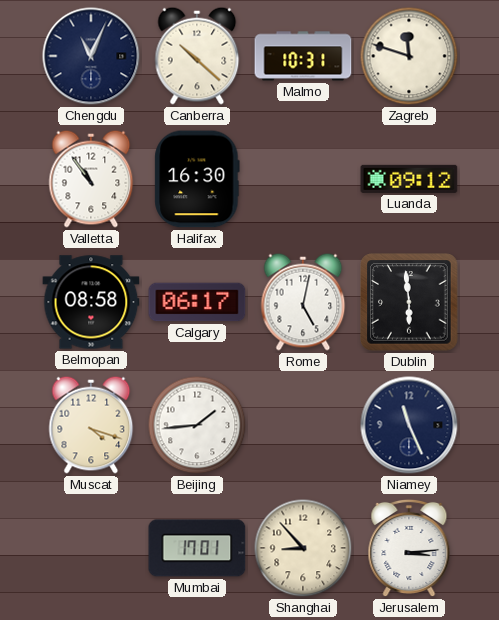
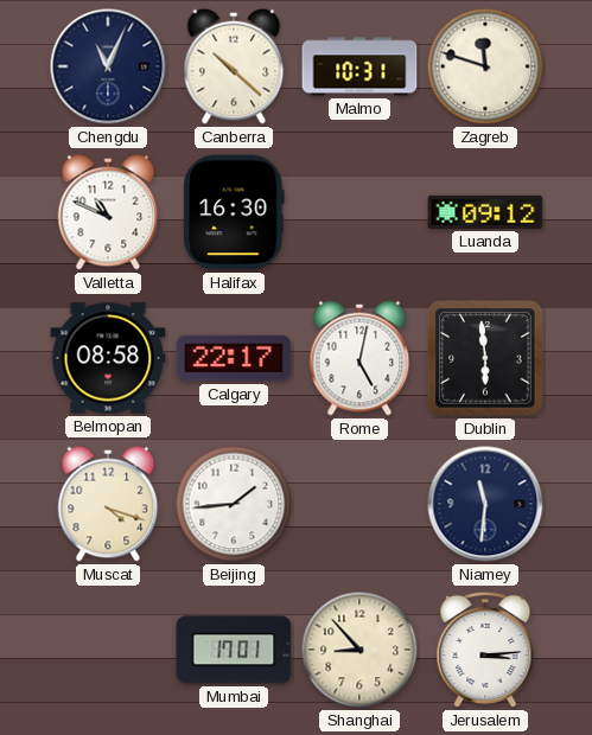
Valletta: 10:54 -> 10:49
Calgary: 06:17 -> 22:17
Niamey: 11:26 -> 11:31
